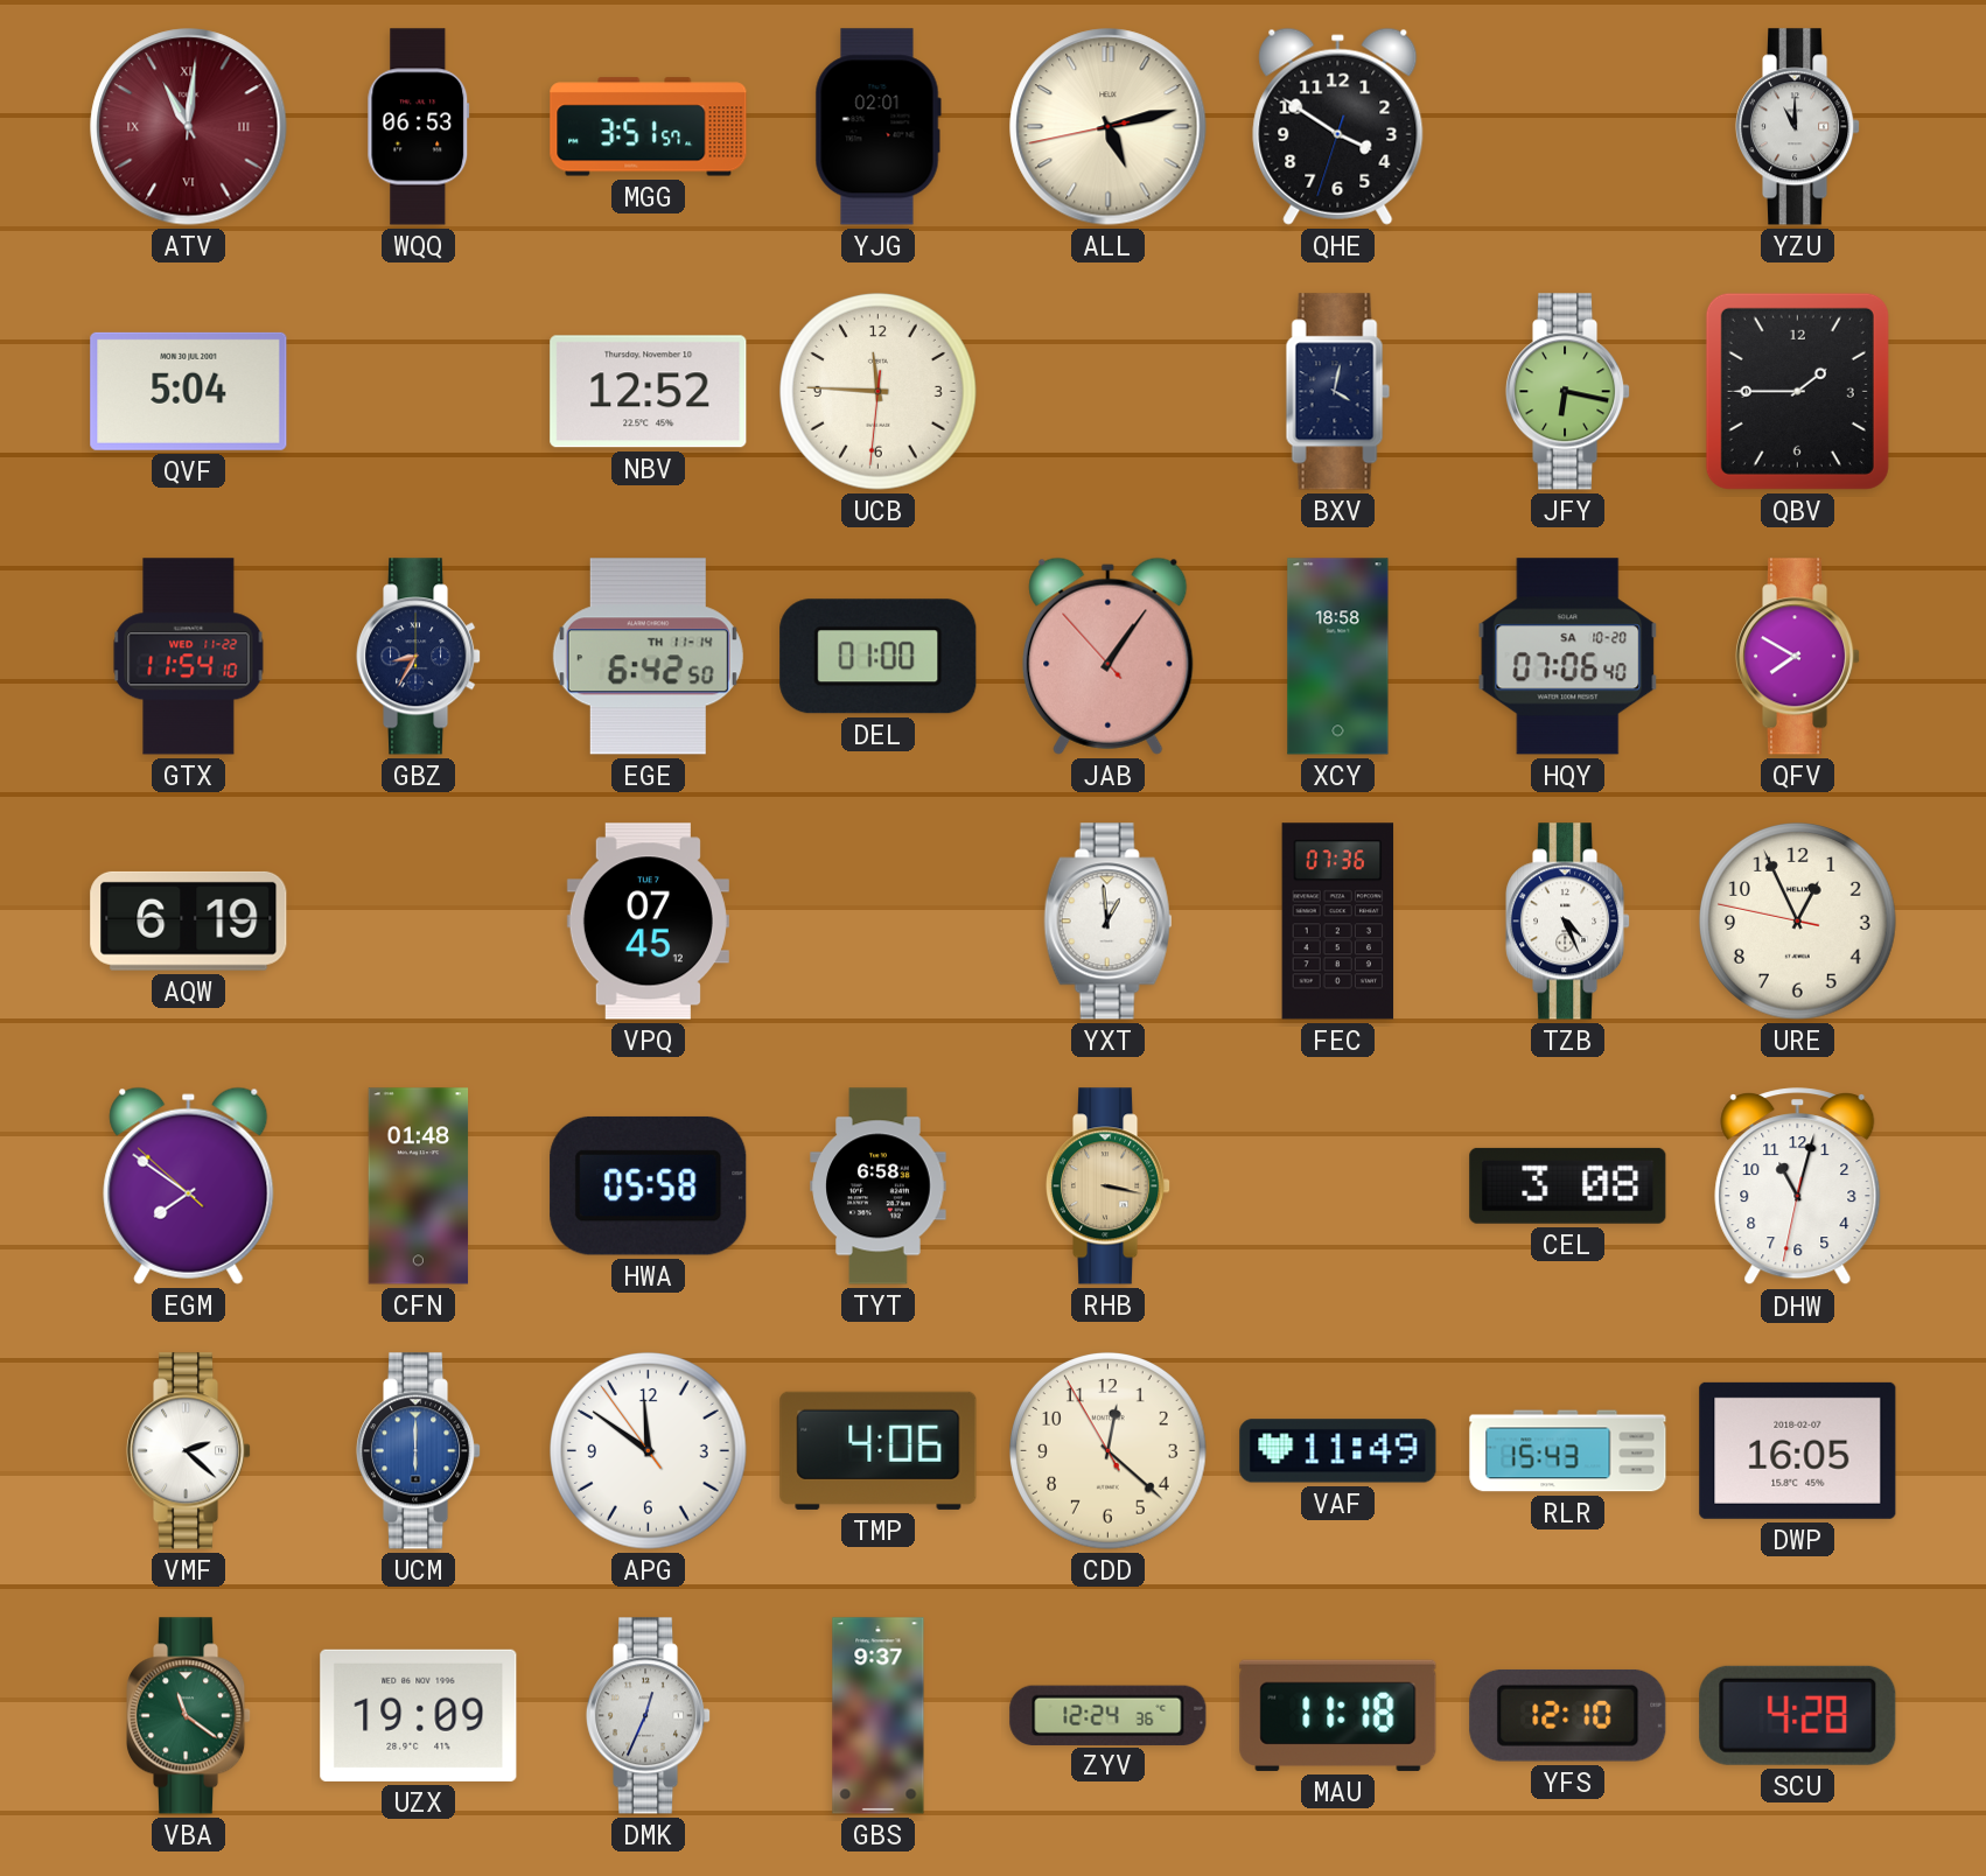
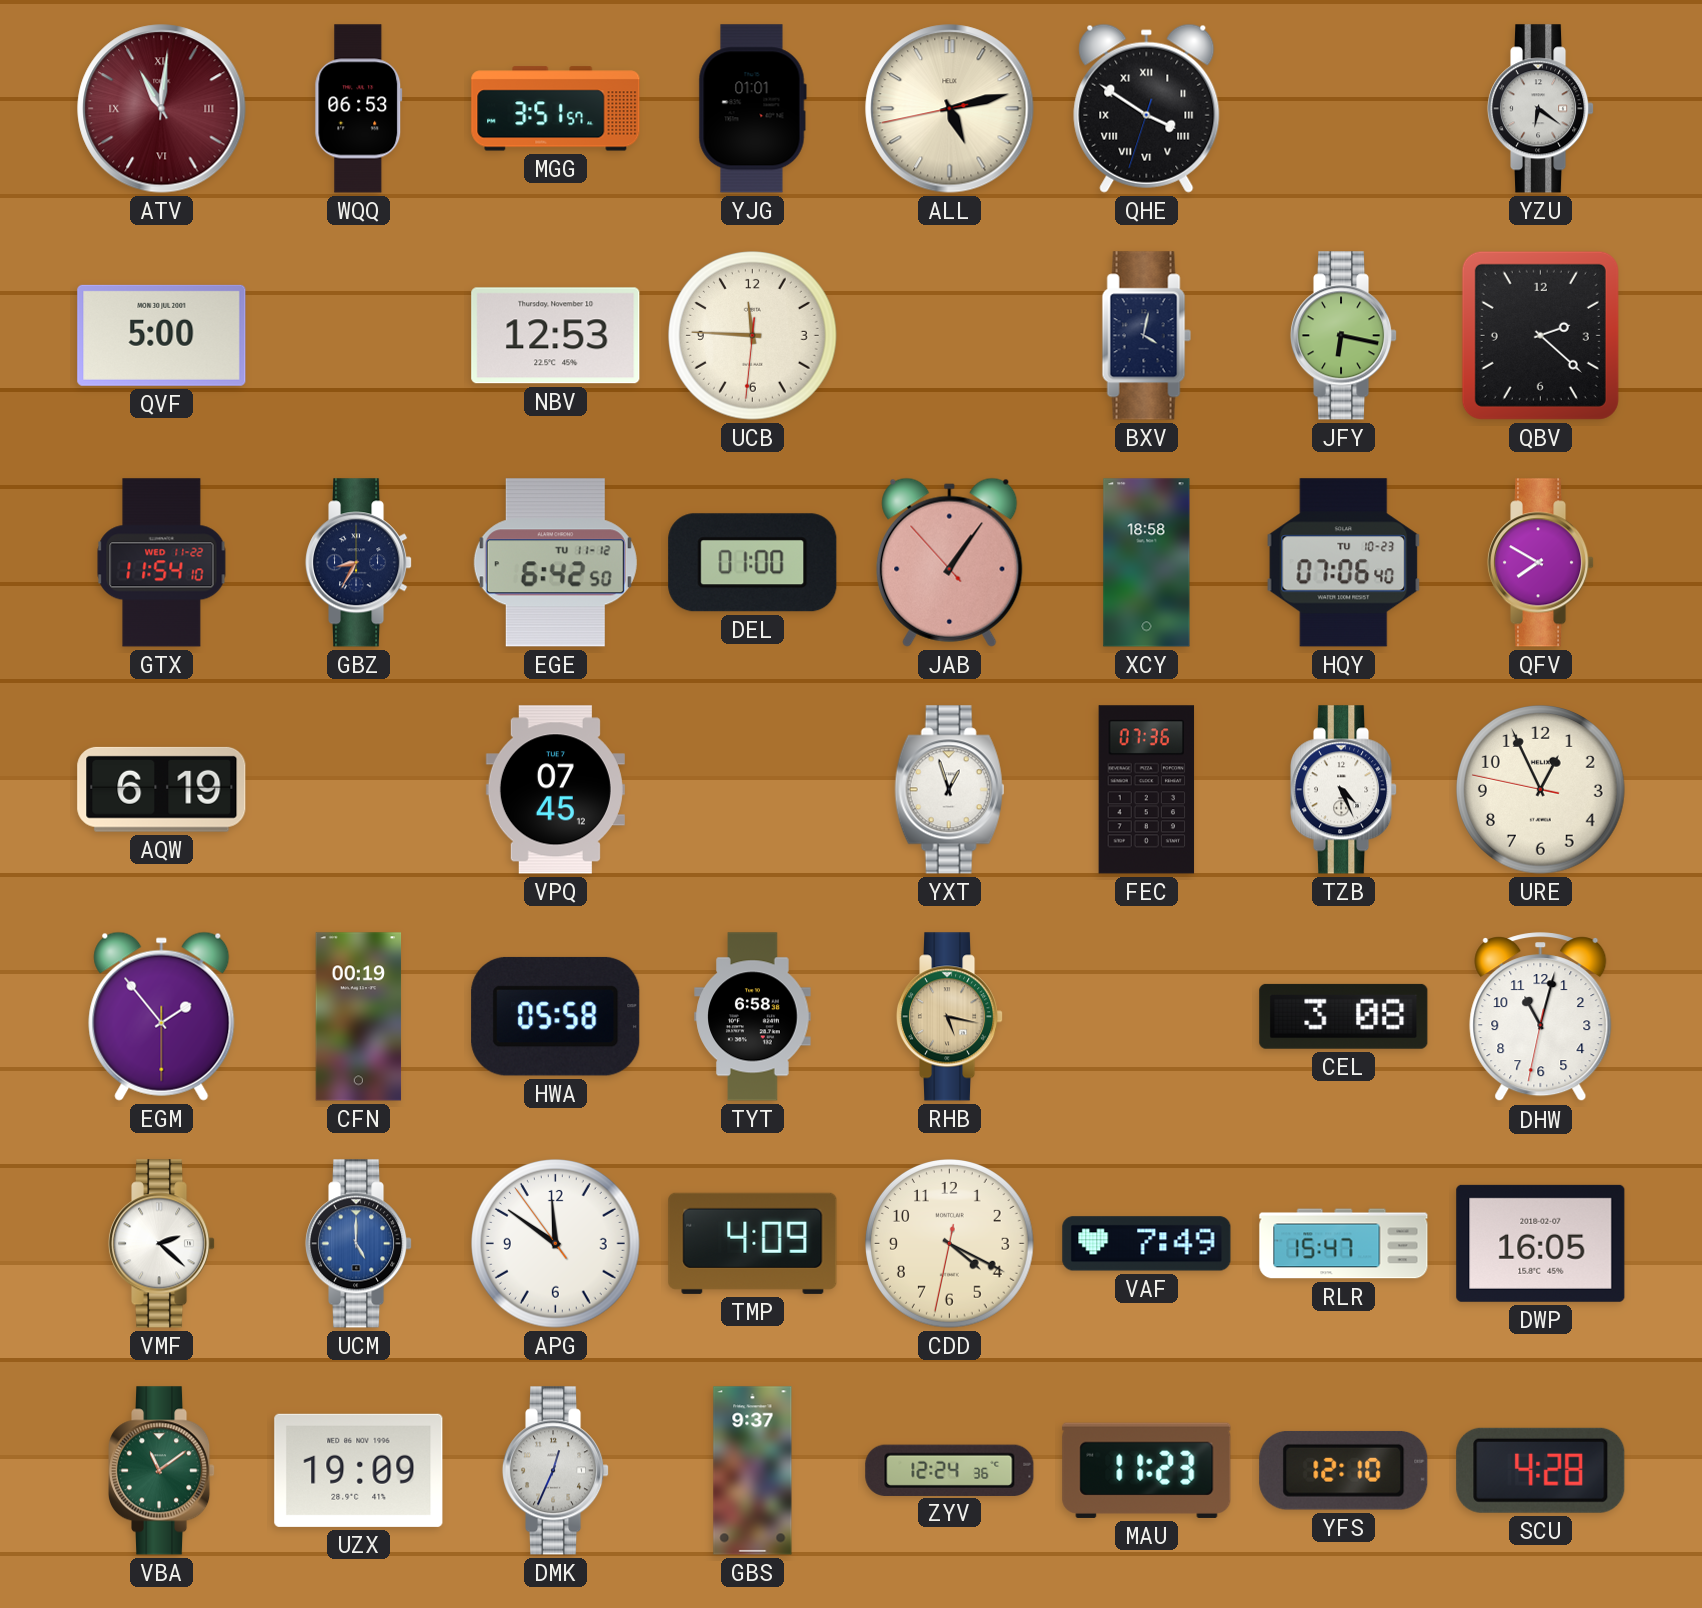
YJG: 02:01 -> 01:01
QHE numerals: Arabic -> Roman
YZU: 11:00 -> 6:21
QVF: 5:04 -> 5:00
NBV: 12:52 -> 12:53
QBV: 1:45 -> 2:22
EGE date: TH 11-14 -> TU 11-12
HQY date: SA 10-20 -> TU 10-23
YXT: 12:59 -> 12:57
EGM: 7:50 -> 1:53
CFN: 01:48 -> 00:19
RHB: 3:17 -> 5:17
UCM: 6:00 -> 5:00
TMP: 4:06 -> 4:09
CDD: 12:21 -> 4:19
VAF: 11:49 -> 7:49
RLR: 15:43 -> 15:47
VBA: 11:21 -> 11:09
MAU: 11:18 -> 11:23
